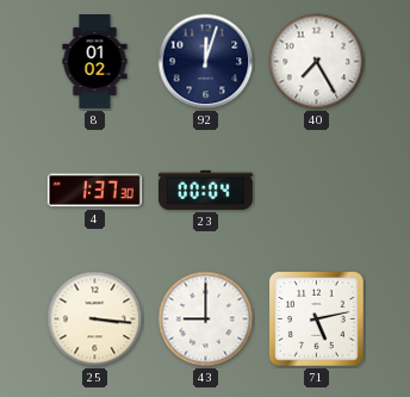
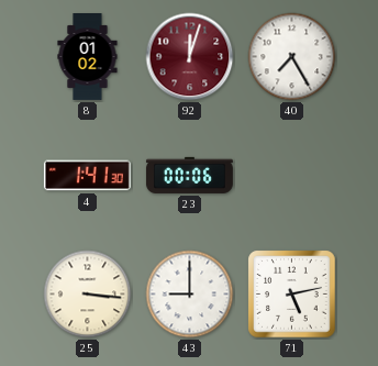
92 dial: navy -> burgundy
4: 1:37 -> 1:41
23: 00:04 -> 00:06
